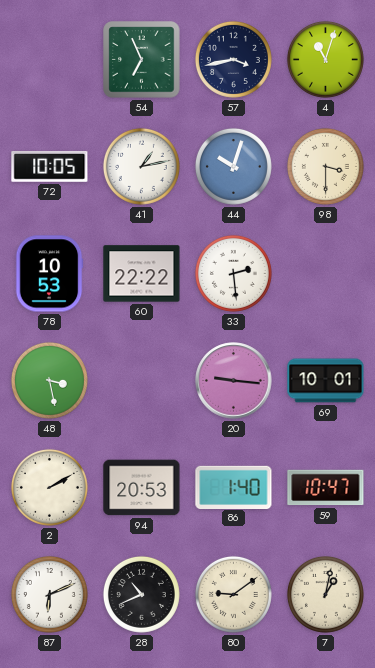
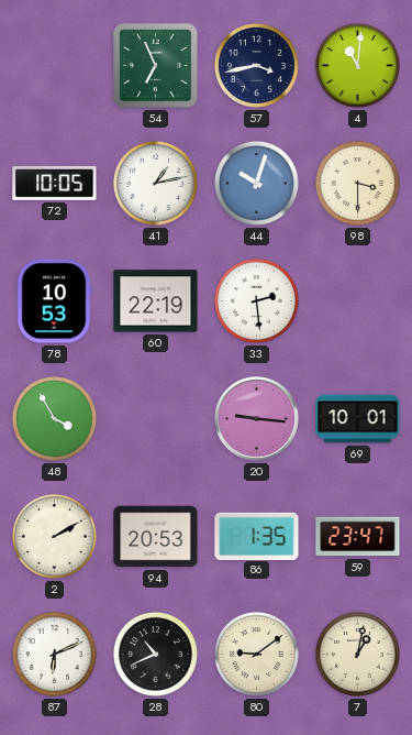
4: 11:03 -> 11:01
60: 22:22 -> 22:19
48: 3:28 -> 3:55
86: 1:40 -> 1:35
59: 10:47 -> 23:47
